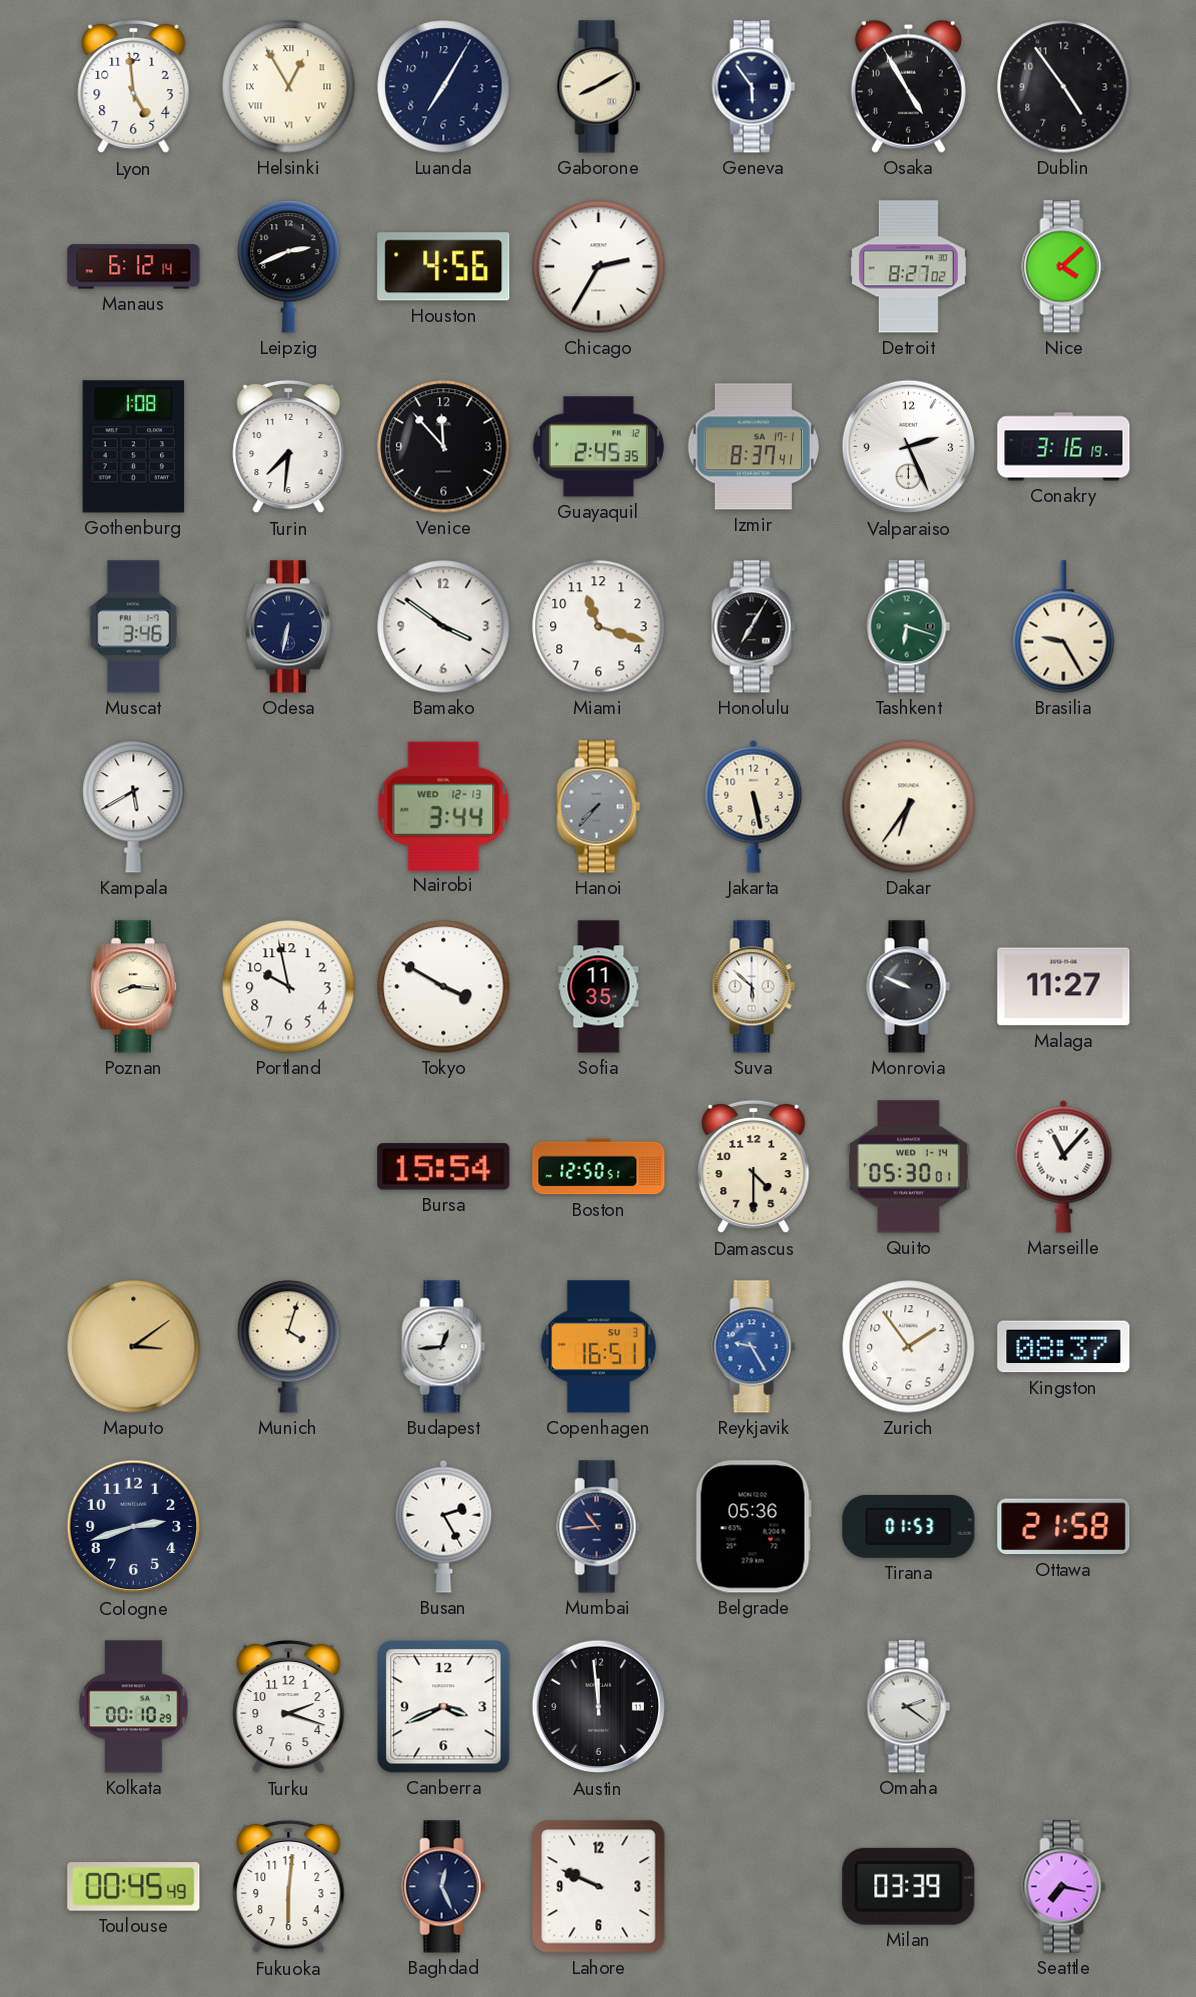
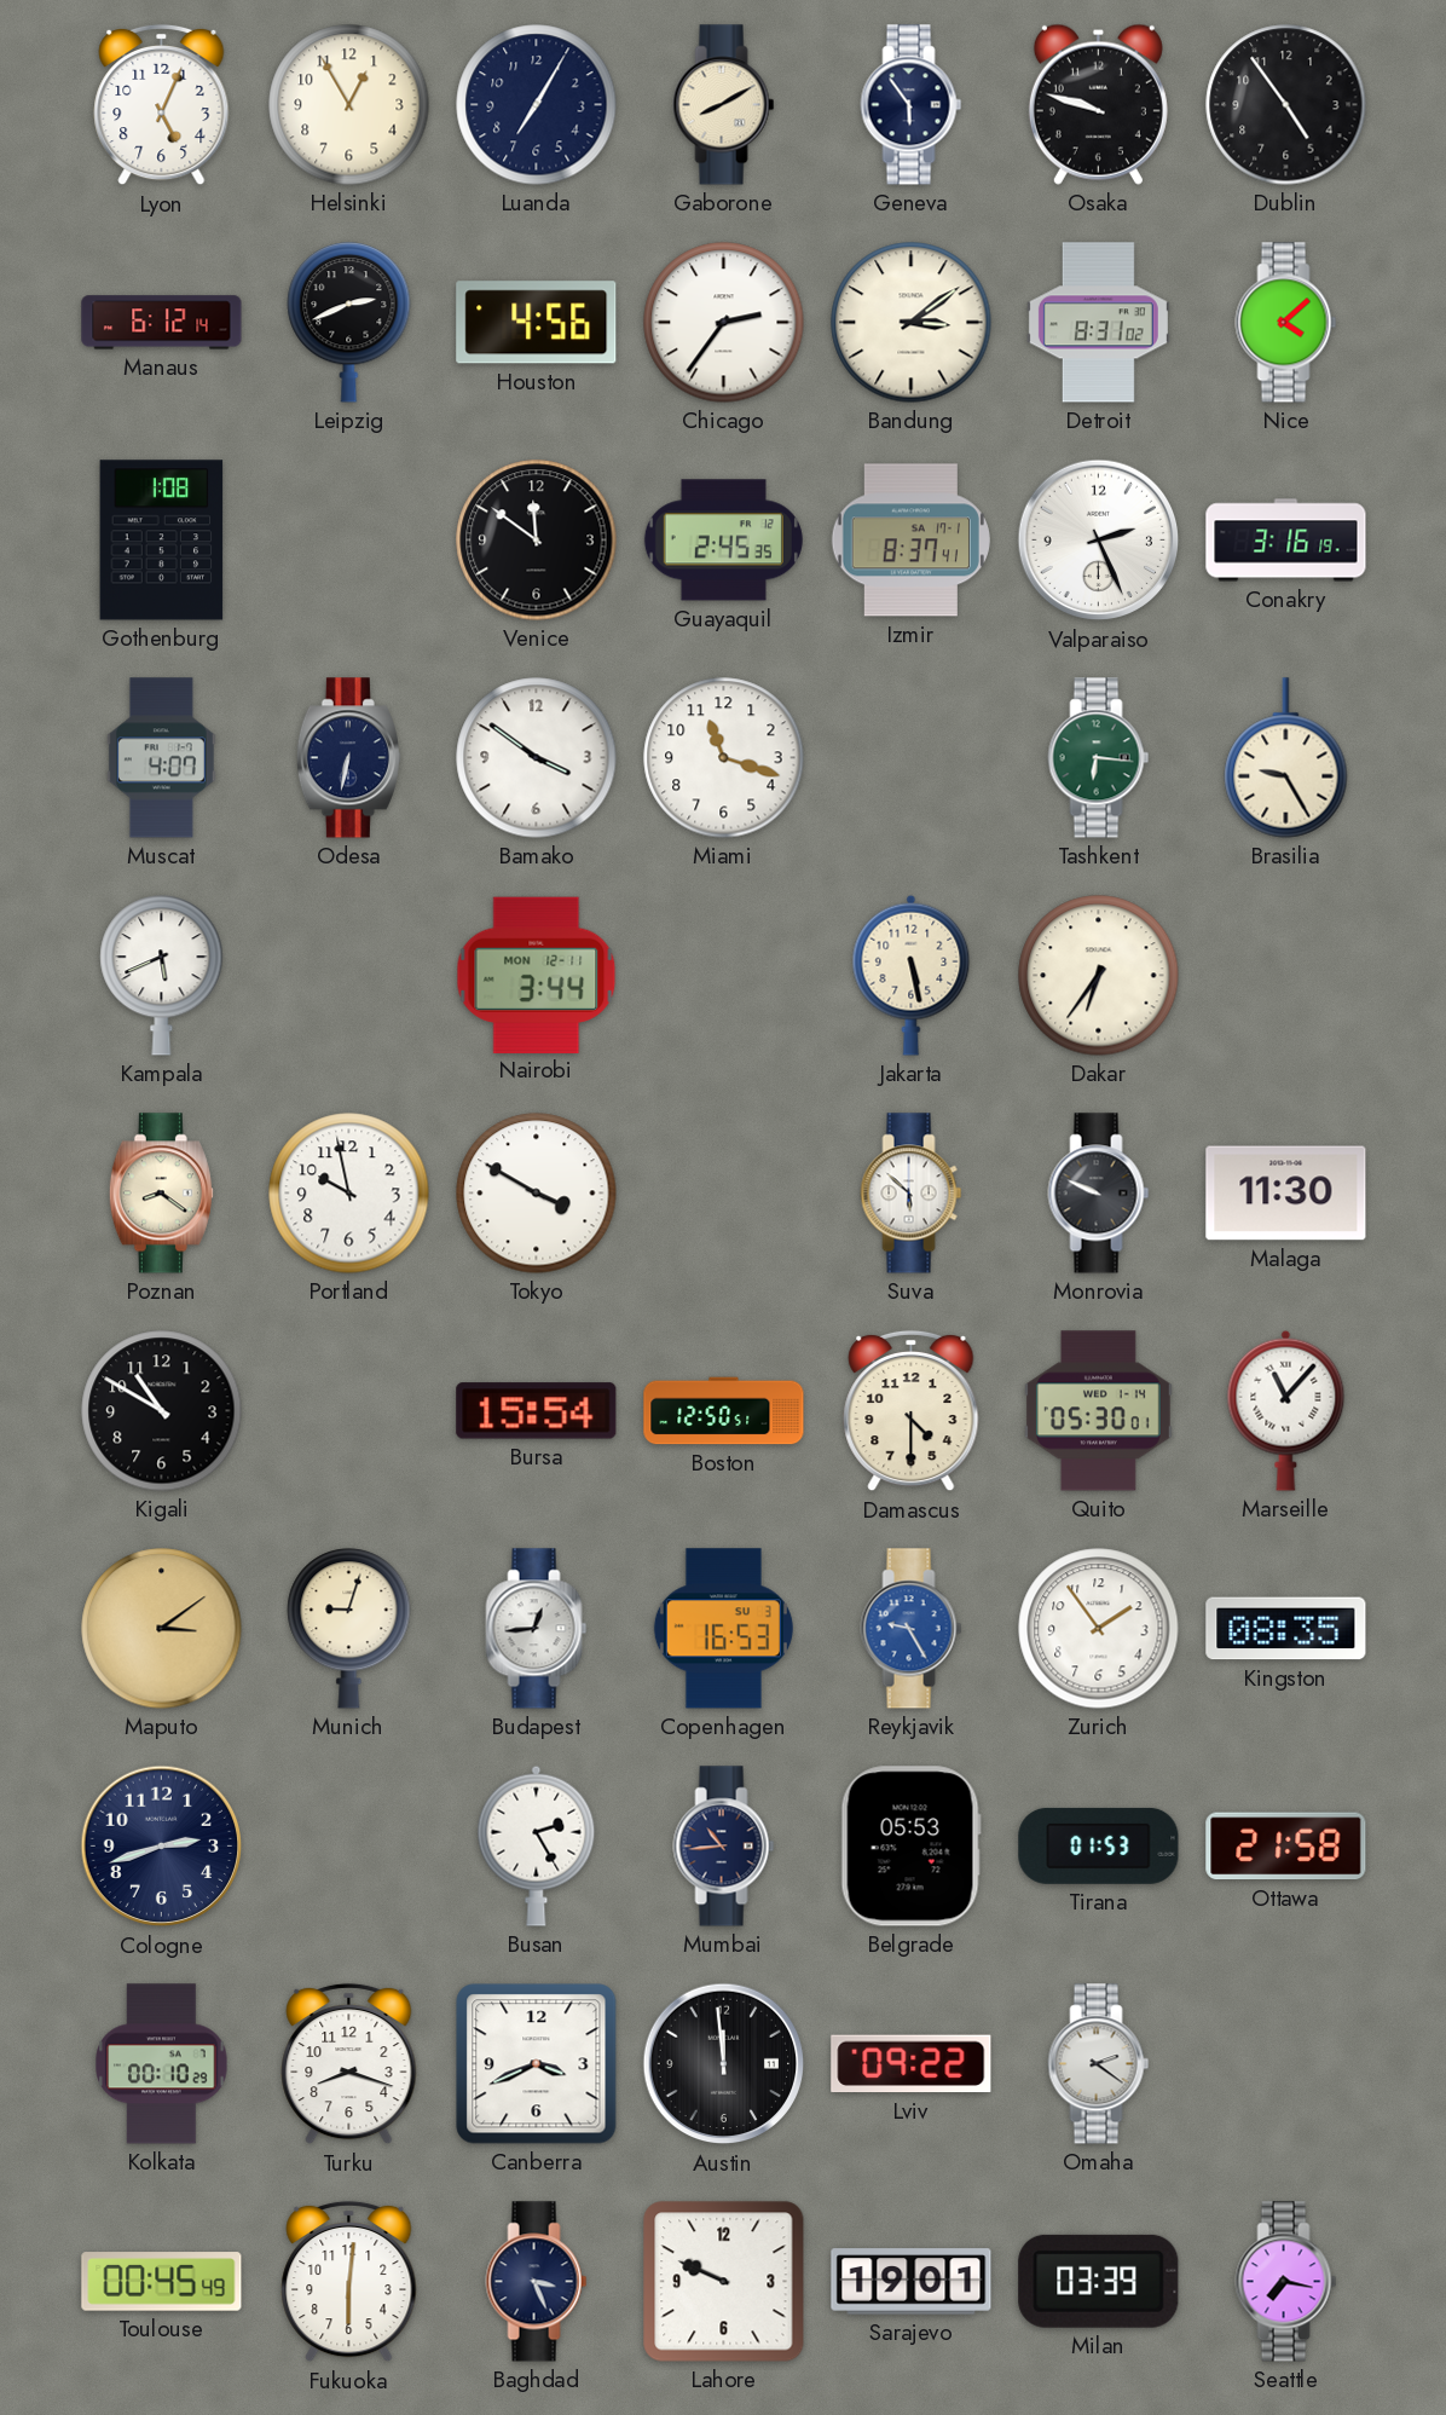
Lyon: 4:59 -> 5:04
Helsinki numerals: Roman -> Arabic
Osaka: 4:55 -> 9:48
Chicago: 2:35 -> 2:36
Bandung: none -> 3:09
Detroit: 8:27 -> 8:31
Turin: 7:31 -> none
Venice: 11:53 -> 11:51
Muscat: 3:46 -> 4:07
Honolulu: 7:05 -> none
Tashkent: 6:18 -> 6:16
Kampala: 5:40 -> 5:41
Nairobi date: WED 12-13 -> MON 12-11
Hanoi: 7:37 -> none
Poznan: 8:16 -> 8:21
Sofia: 11:35 -> none
Malaga: 11:27 -> 11:30
Kigali: none -> 10:50
Munich: 4:03 -> 9:03
Copenhagen: 16:51 -> 16:53
Kingston: 08:37 -> 08:35
Belgrade: 05:36 -> 05:53
Turku: 2:18 -> 8:18
Lviv: none -> 09:22
Baghdad: 12:26 -> 3:26
Sarajevo: none -> 19:01
